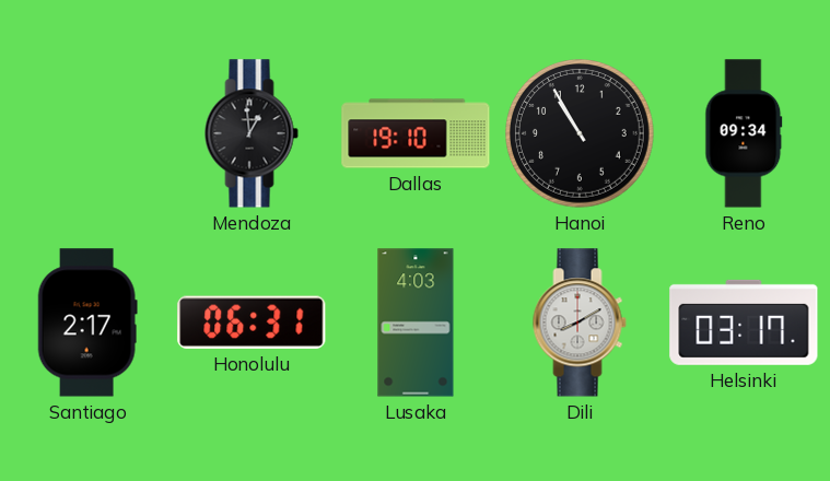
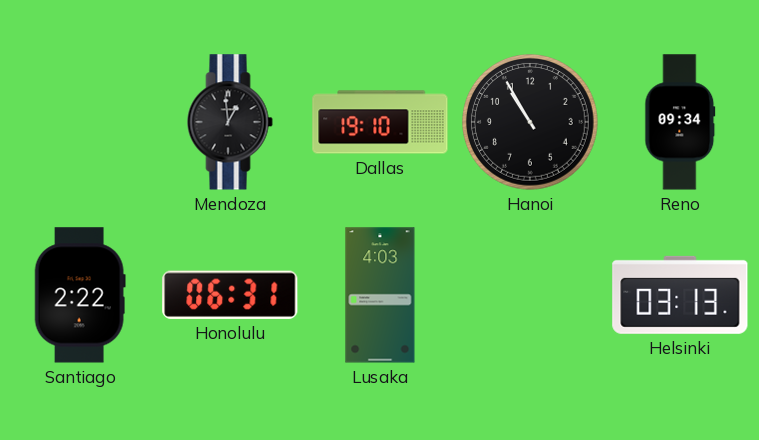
Santiago: 2:17 -> 2:22
Dili: 8:10 -> none
Helsinki: 03:17 -> 03:13
